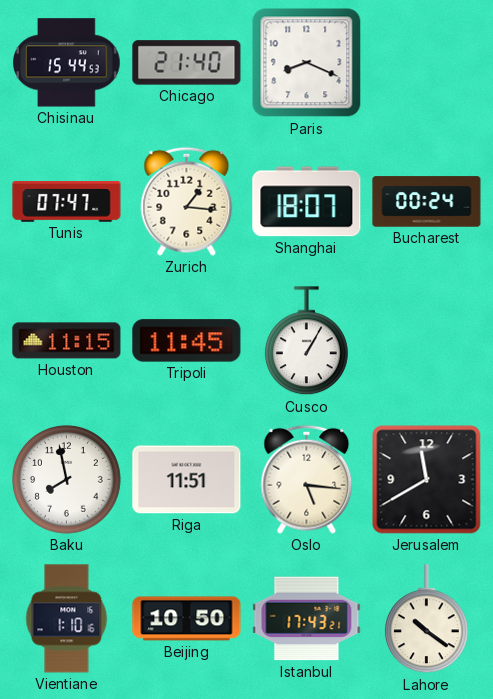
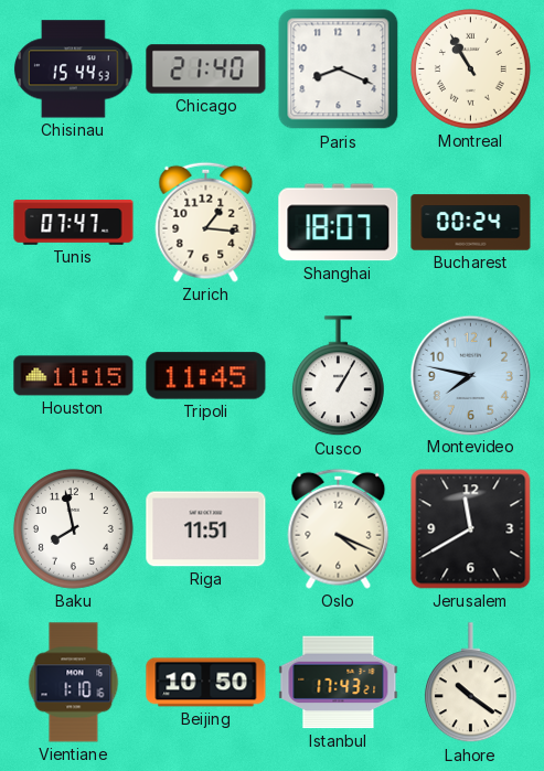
Montreal: none -> 10:55
Montevideo: none -> 7:47
Oslo: 5:16 -> 4:19
